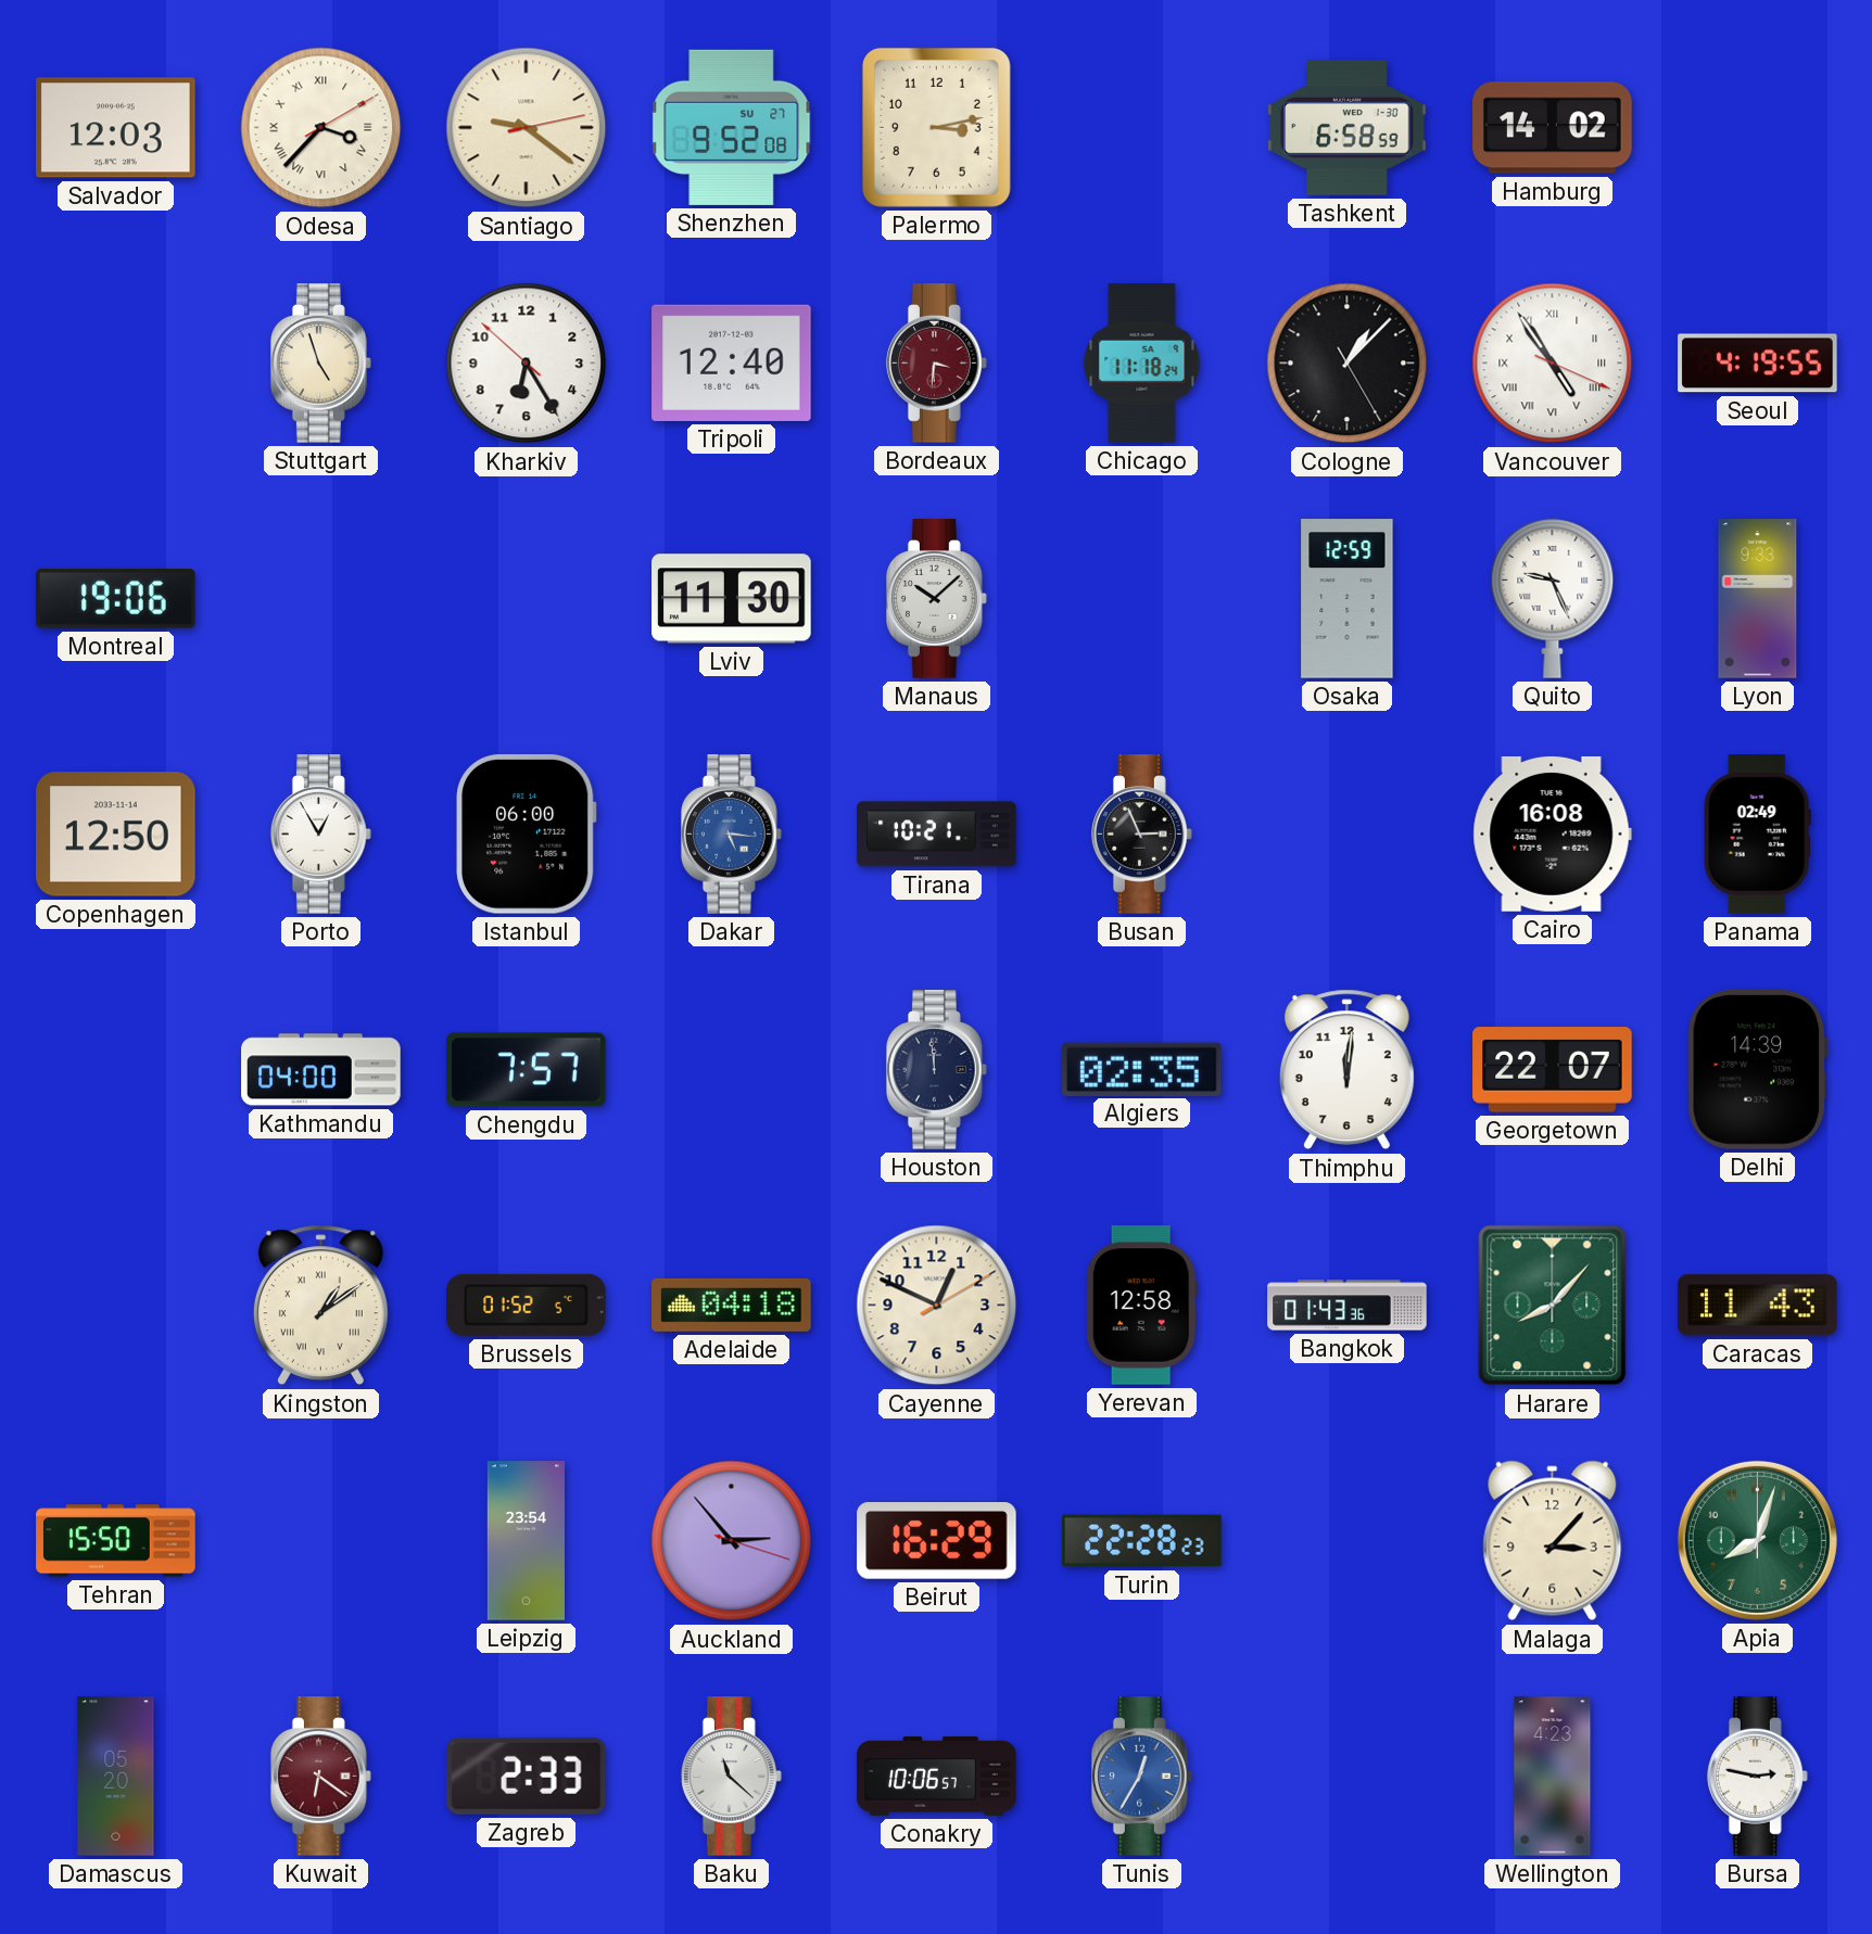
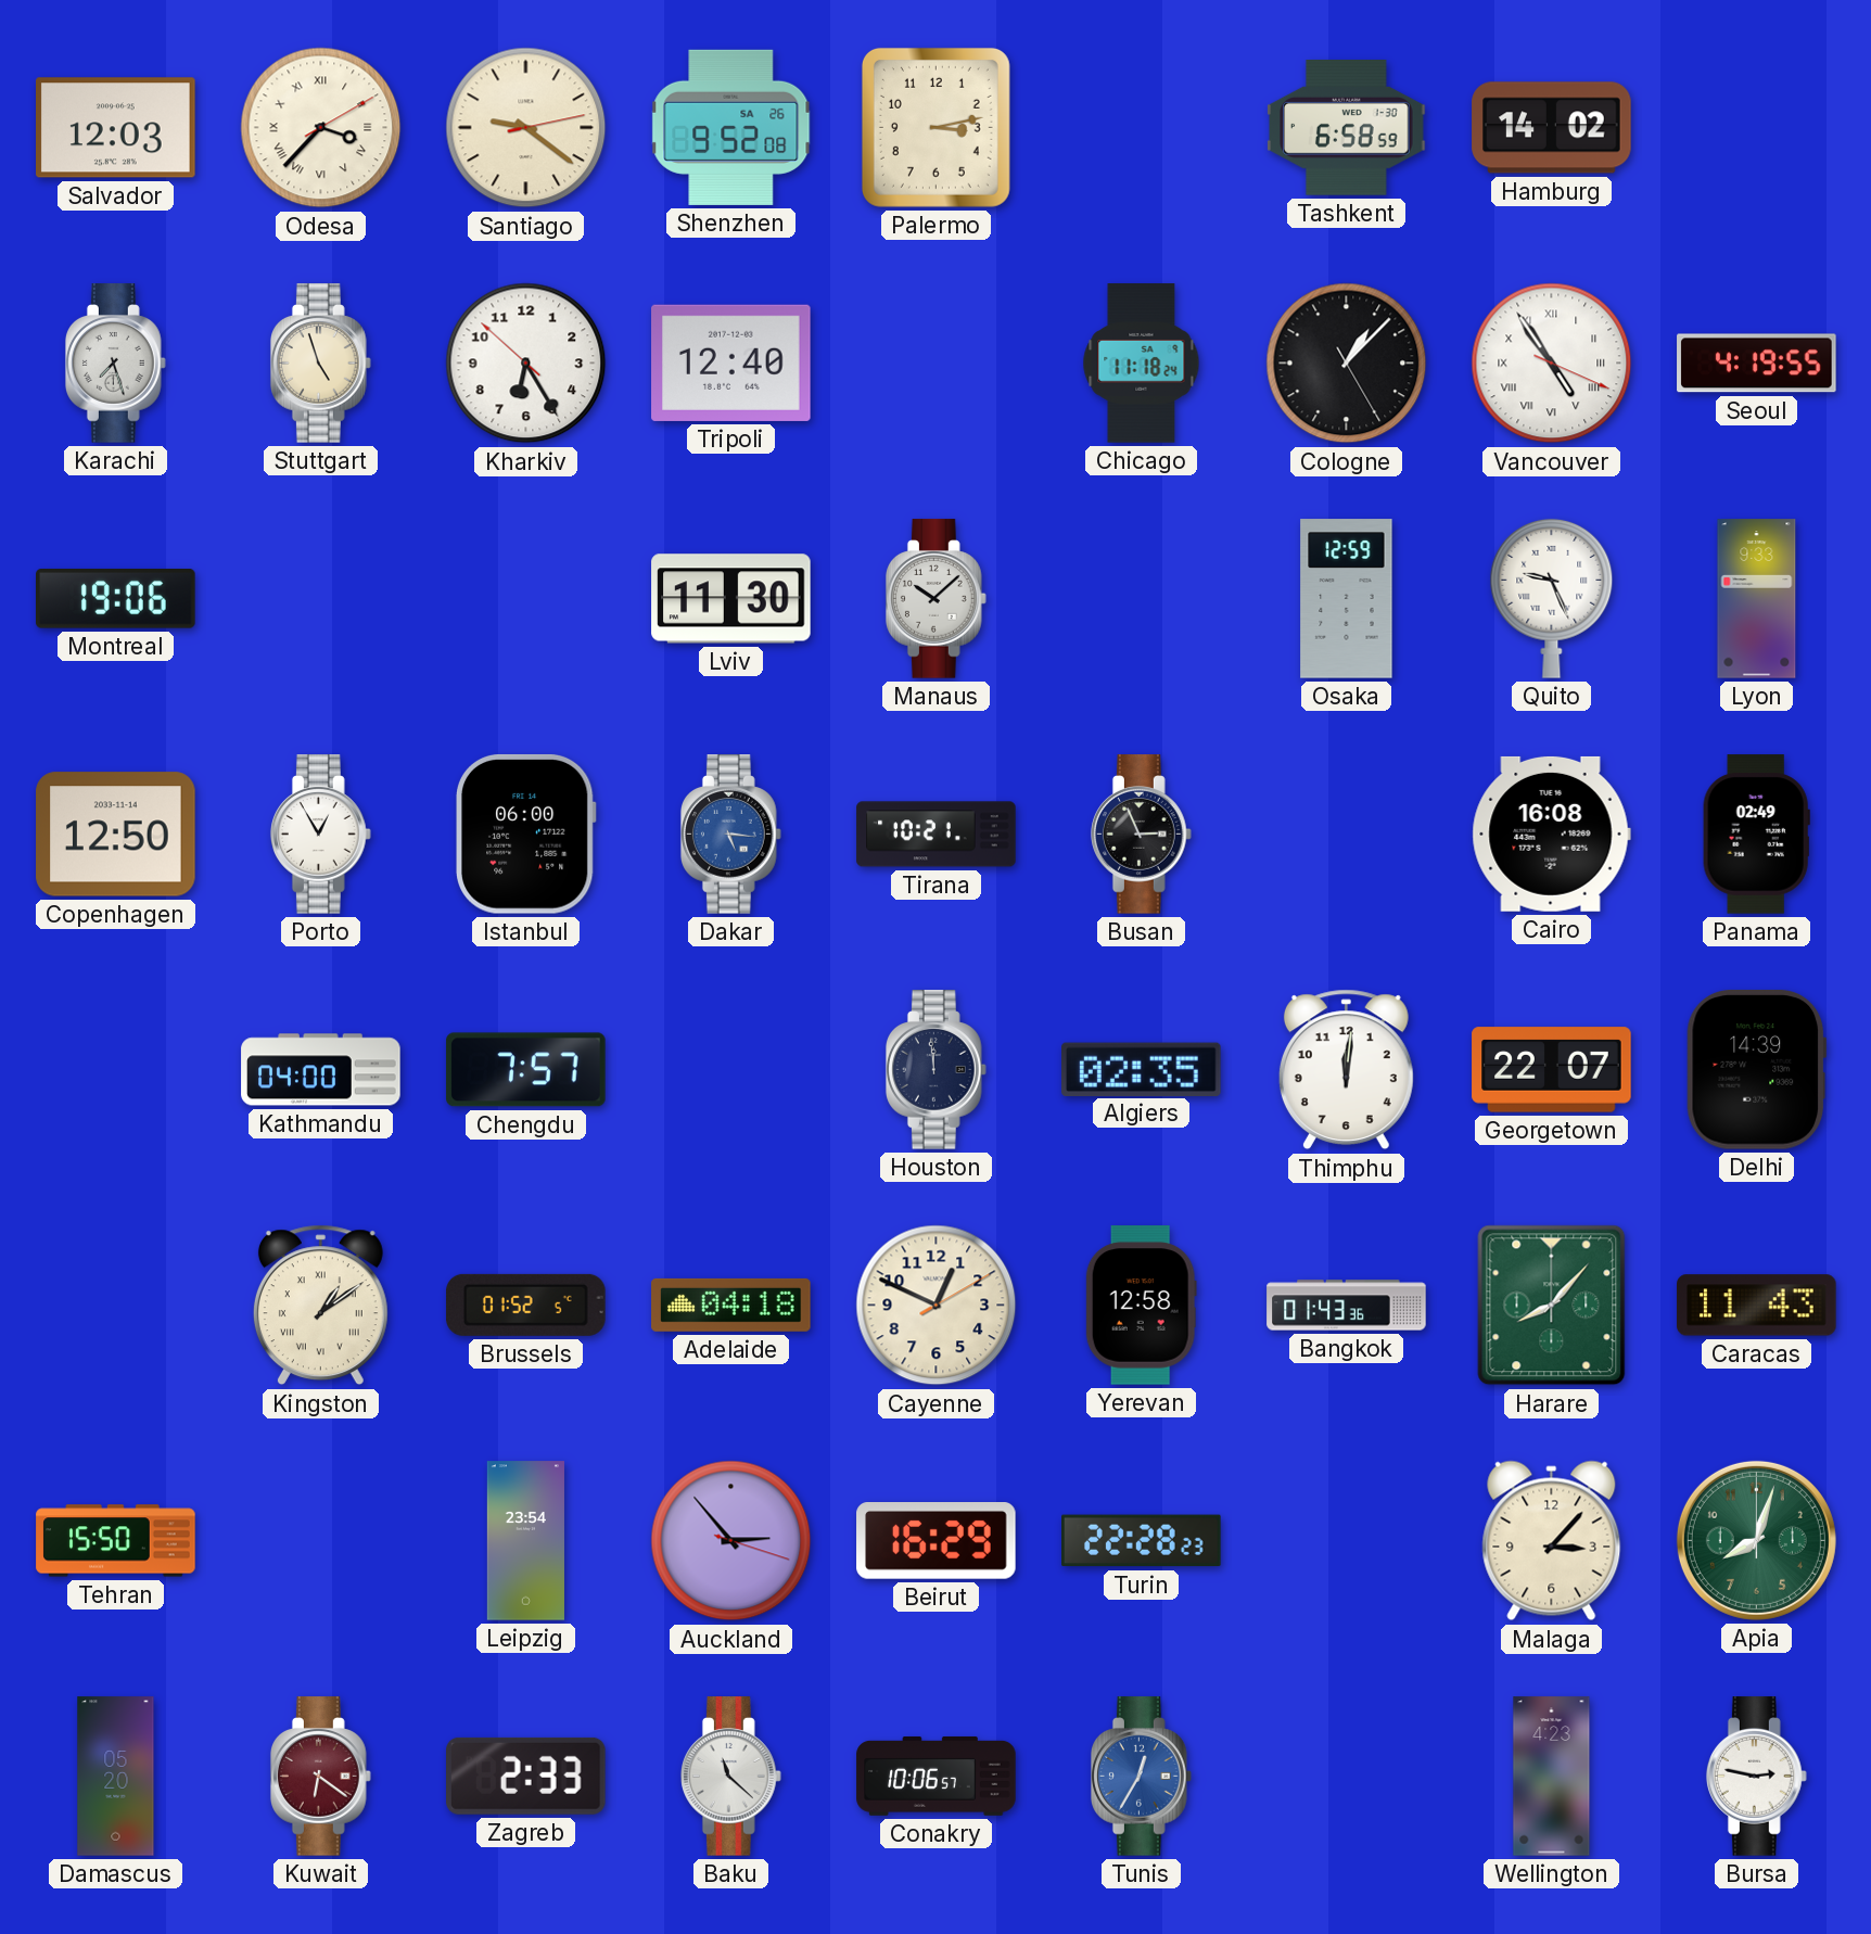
Shenzhen date: SU 27 -> SA 26
Karachi: none -> 7:27
Bordeaux: 3:31 -> none
